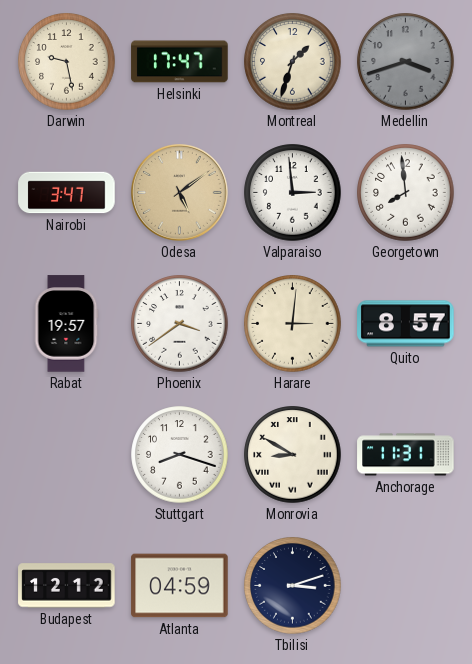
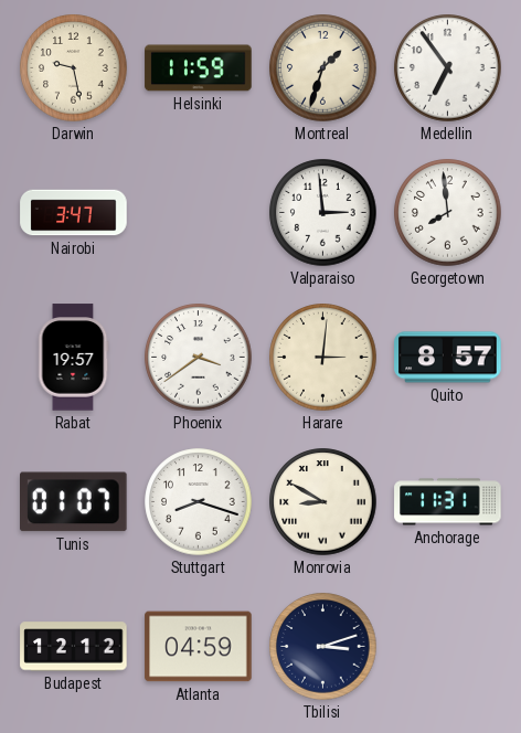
Helsinki: 17:47 -> 11:59
Medellin: 3:42 -> 6:54
Medellin dial: grey -> white
Odesa: 5:09 -> none
Tunis: none -> 01:07
